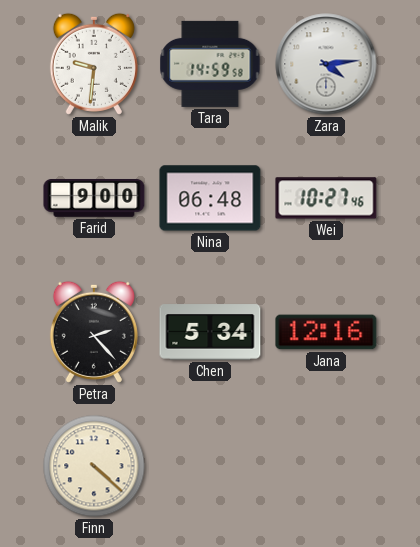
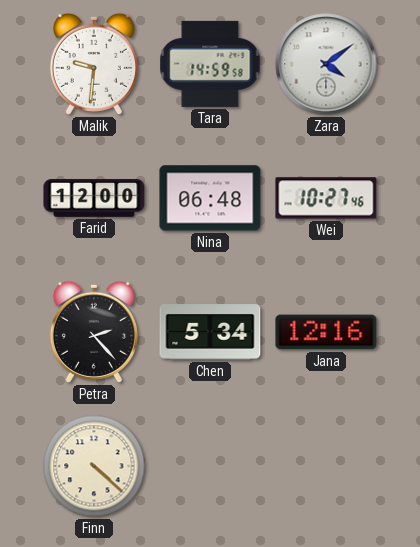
Zara: 4:14 -> 4:09
Farid: 9:00 -> 12:00
